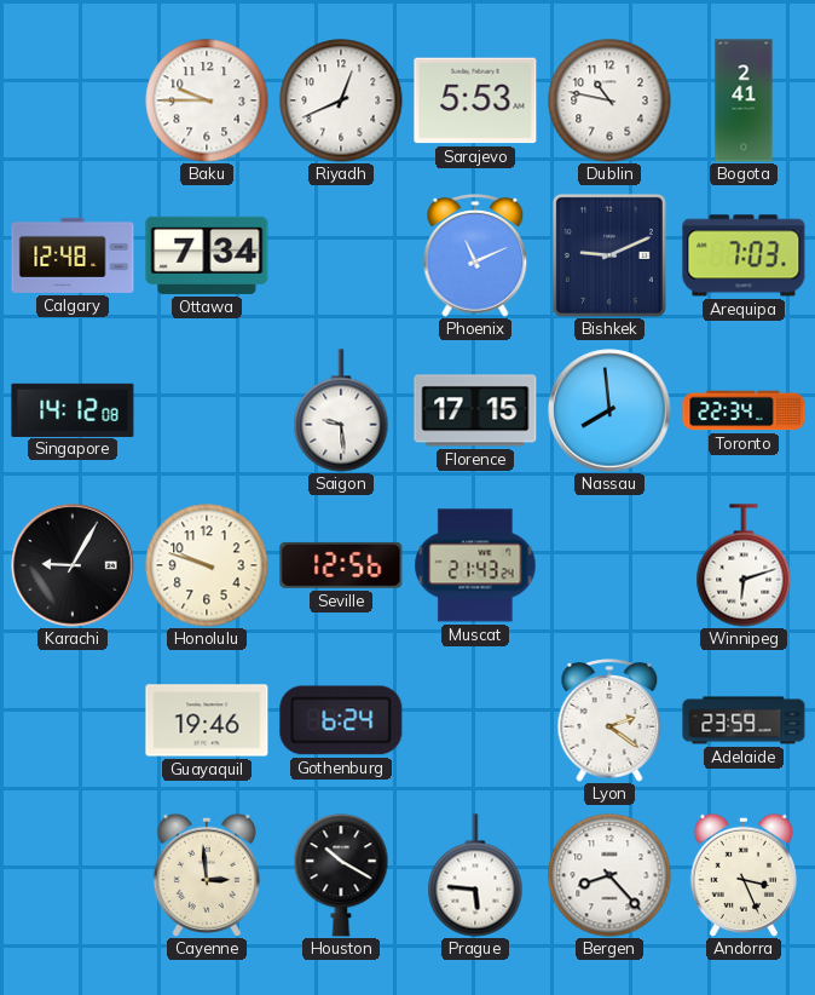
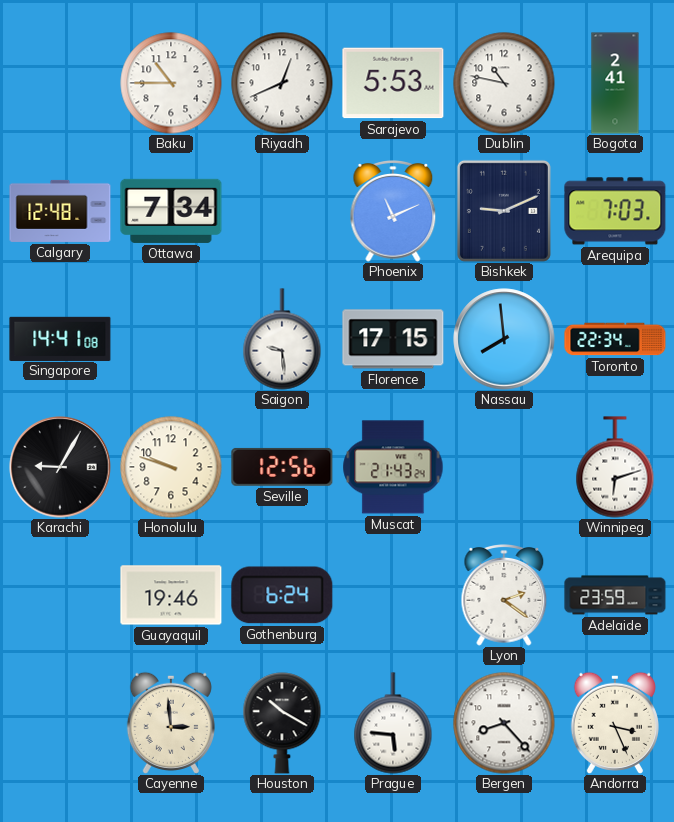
Baku: 9:45 -> 10:45
Singapore: 14:12 -> 14:41
